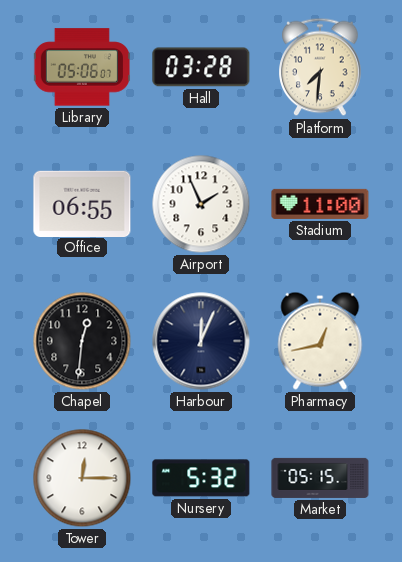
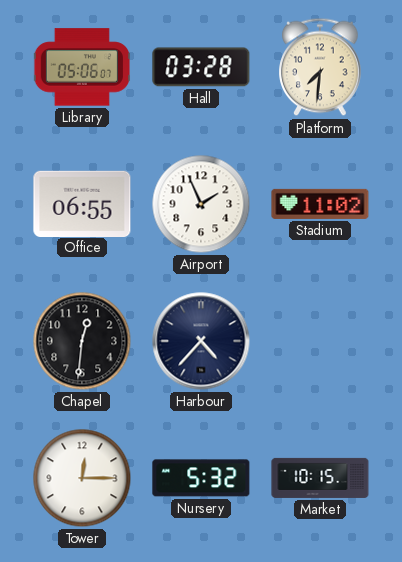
Stadium: 11:00 -> 11:02
Harbour: 12:04 -> 4:37
Pharmacy: 12:43 -> none
Market: 05:15 -> 10:15
